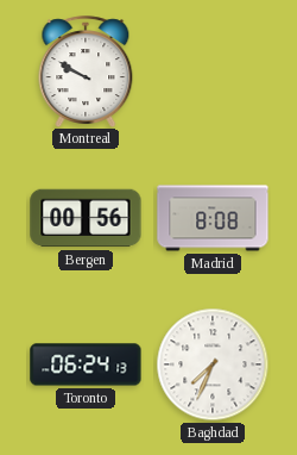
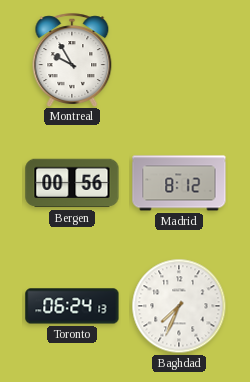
Montreal: 9:50 -> 9:55
Madrid: 8:08 -> 8:12
